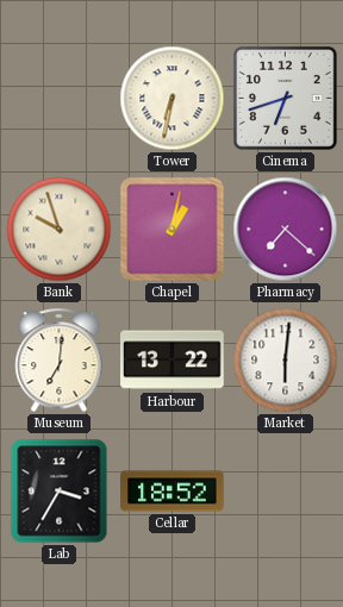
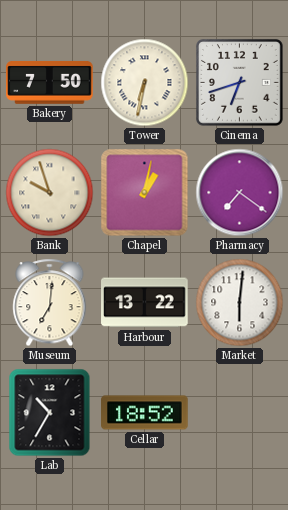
Bakery: none -> 7:50
Pharmacy: 7:22 -> 7:21
Lab: 3:35 -> 10:35
